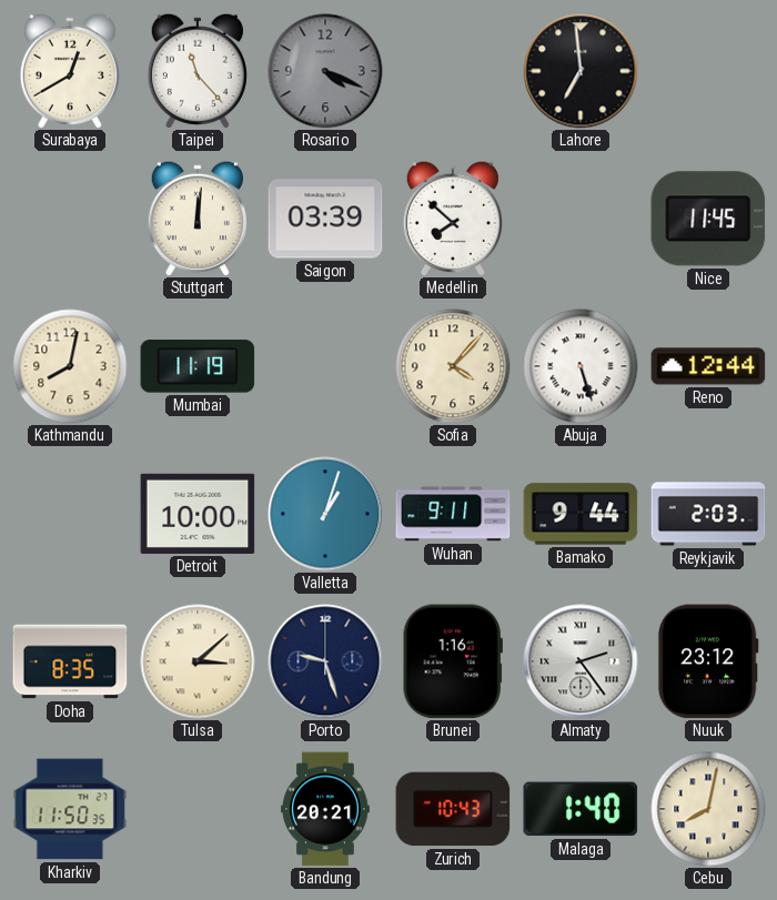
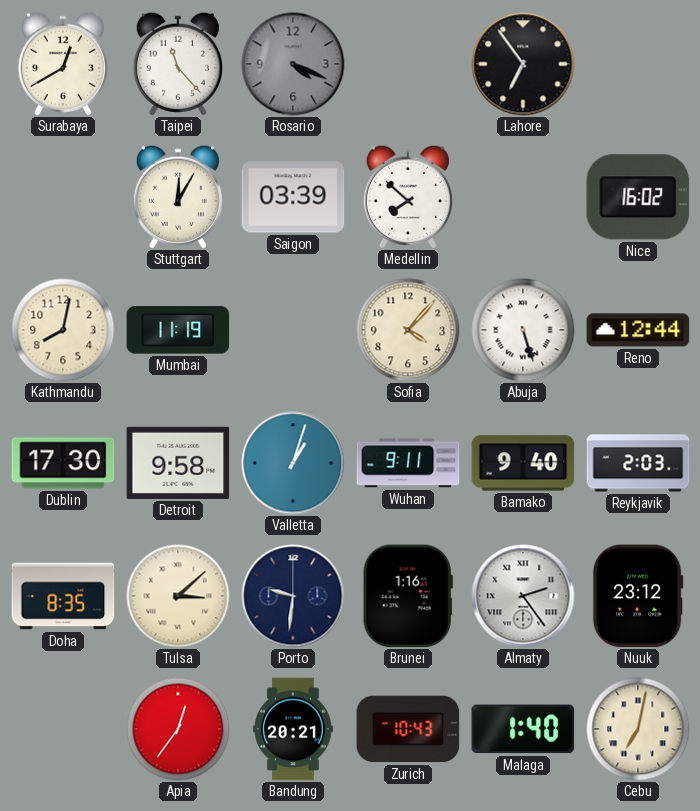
Lahore: 6:59 -> 6:54
Stuttgart: 12:01 -> 12:05
Nice: 11:45 -> 16:02
Dublin: none -> 17:30
Detroit: 10:00 -> 9:58
Bamako: 9:44 -> 9:40
Porto: 9:27 -> 9:31
Kharkiv: 11:50 -> none
Apia: none -> 12:36
Cebu: 8:02 -> 7:02
